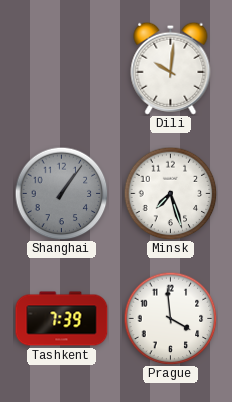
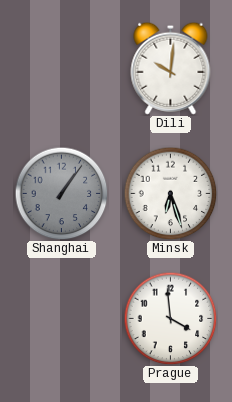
Minsk: 7:27 -> 6:27
Tashkent: 7:39 -> none
